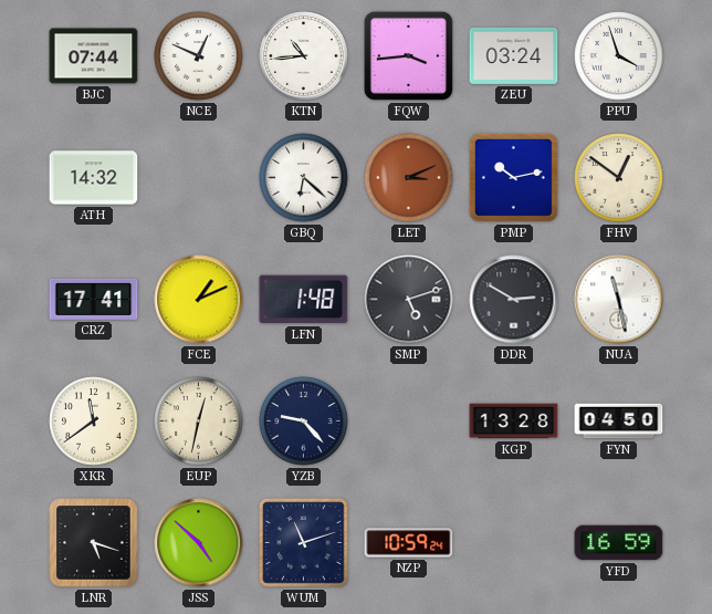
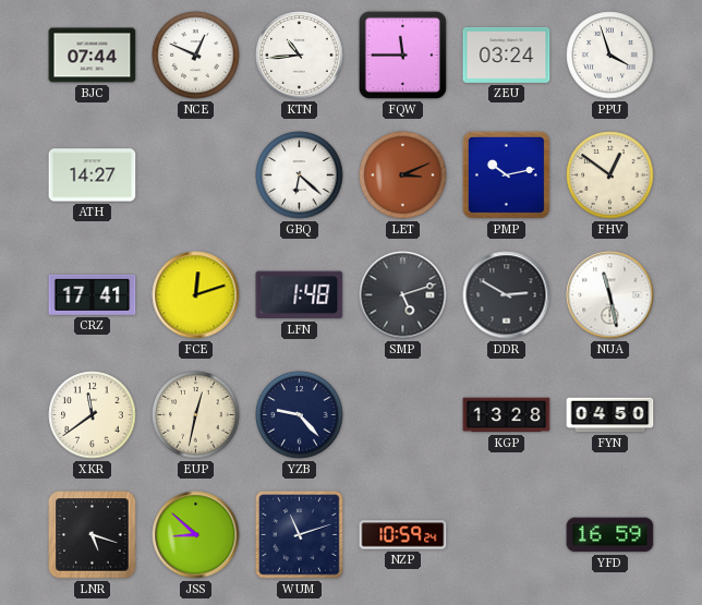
FQW: 3:44 -> 11:45
ATH: 14:32 -> 14:27
FCE: 1:11 -> 12:12
JSS: 4:52 -> 8:52
